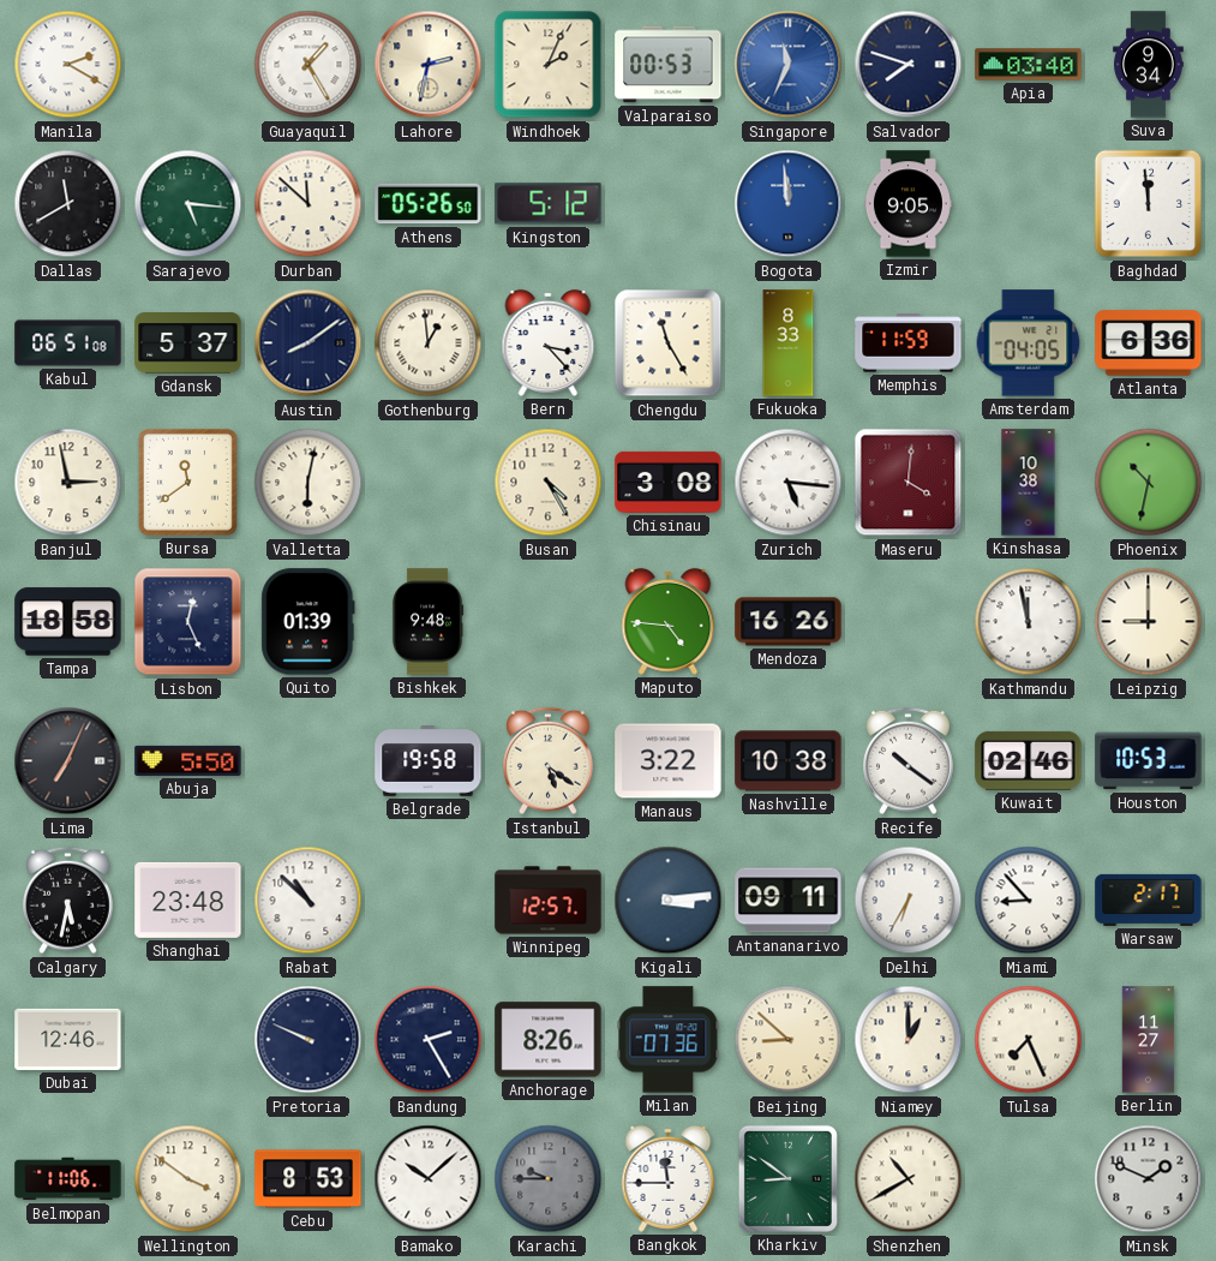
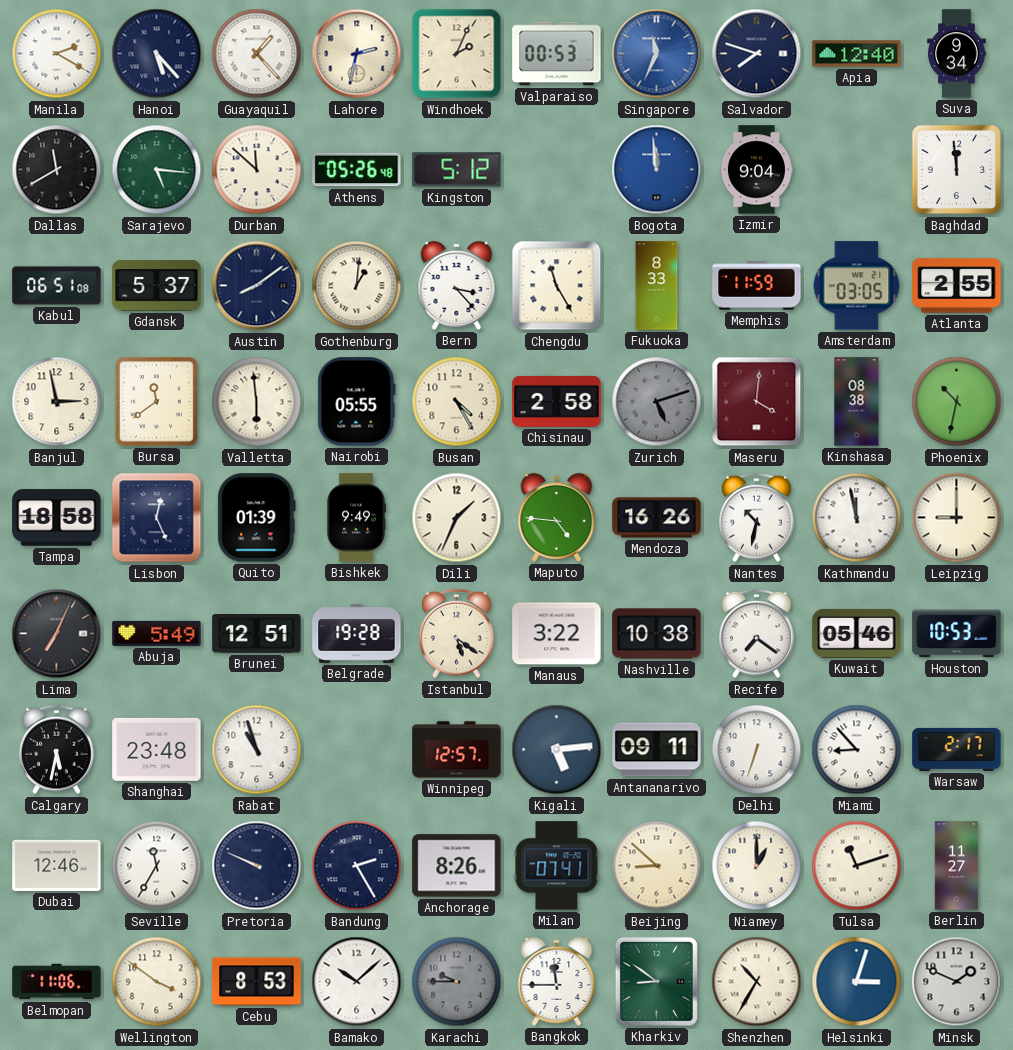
Hanoi: none -> 5:23
Guayaquil: 1:25 -> 1:23
Apia: 03:40 -> 12:40
Athens: 05:26:50 -> 05:26:48
Izmir: 9:05 -> 9:04
Gothenburg: 12:59 -> 1:01
Amsterdam: 04:05 -> 03:05
Atlanta: 6:36 -> 2:55
Valletta: 6:02 -> 5:59
Nairobi: none -> 05:55
Chisinau: 3:08 -> 2:58
Zurich: 5:16 -> 5:12
Zurich dial: white -> grey
Kinshasa: 10:38 -> 08:38
Bishkek: 9:48 -> 9:49
Dili: none -> 1:34
Nantes: none -> 10:32
Abuja: 5:50 -> 5:49
Brunei: none -> 12:51
Belgrade: 19:58 -> 19:28
Recife: 10:21 -> 7:21
Kuwait: 02:46 -> 05:46
Rabat: 10:52 -> 10:57
Kigali: 3:14 -> 5:14
Delhi: 6:35 -> 6:33
Seville: none -> 11:35
Milan: 07:36 -> 07:41
Tulsa: 7:26 -> 11:12
Shenzhen: 10:40 -> 10:35
Helsinki: none -> 3:03
